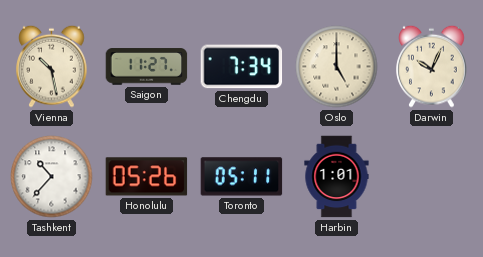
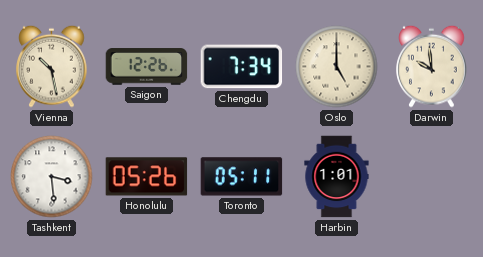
Saigon: 11:27 -> 12:26
Darwin: 10:04 -> 9:59
Tashkent: 10:37 -> 3:29
